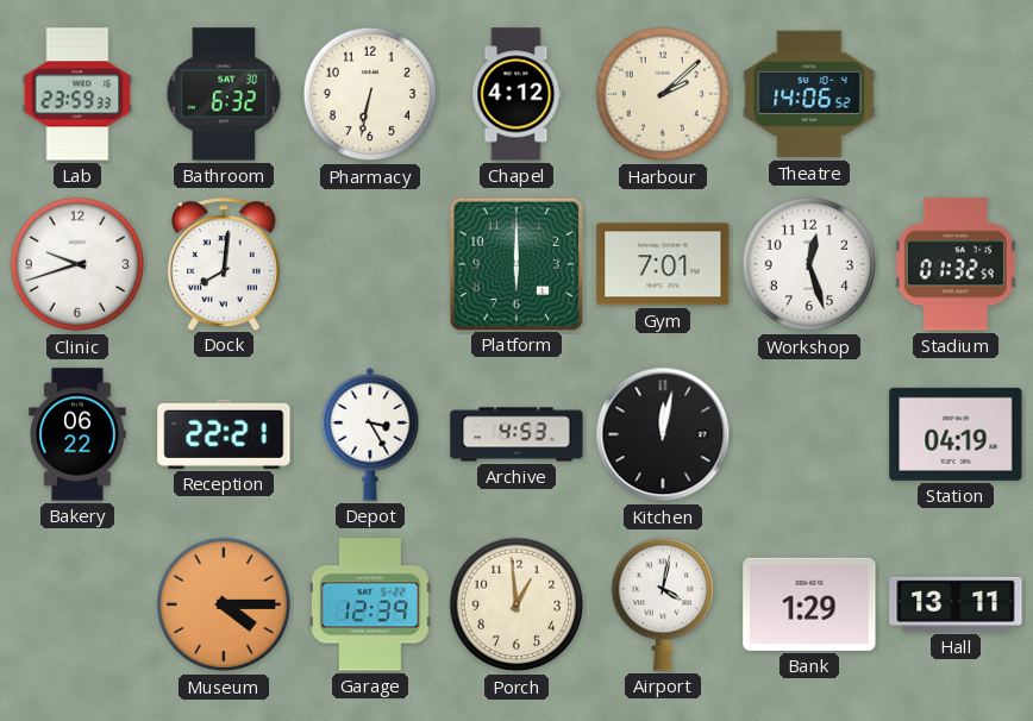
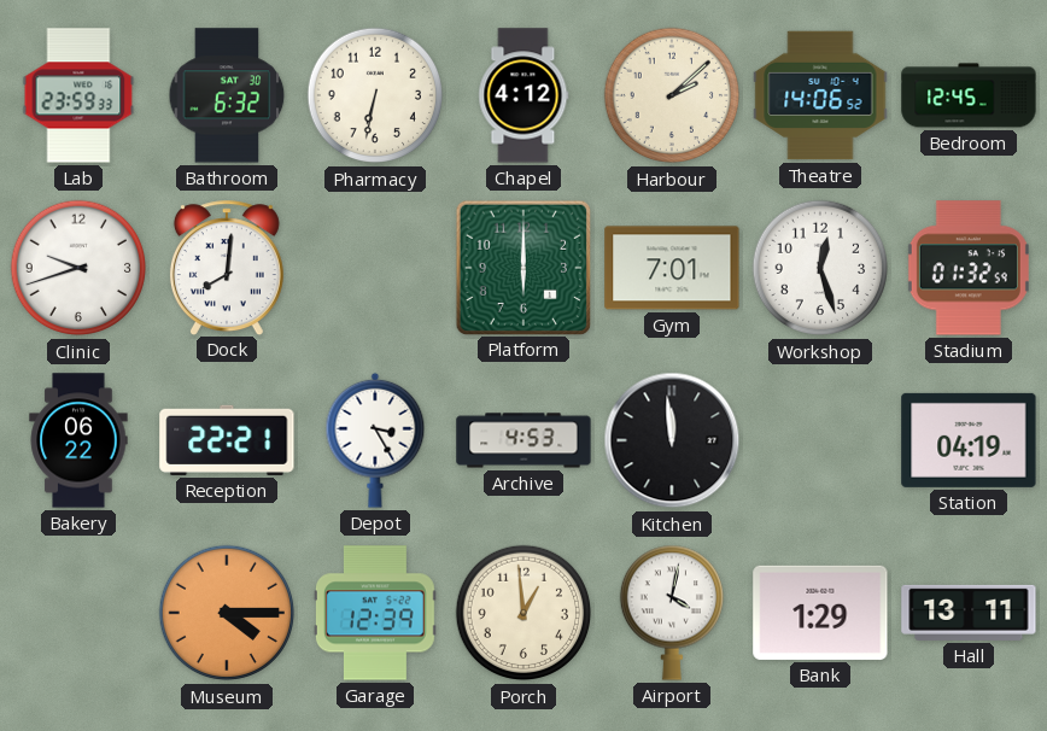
Bedroom: none -> 12:45
Kitchen: 12:02 -> 11:59
